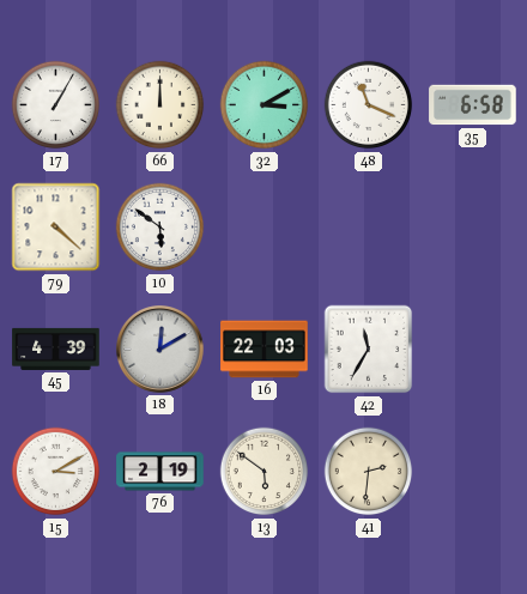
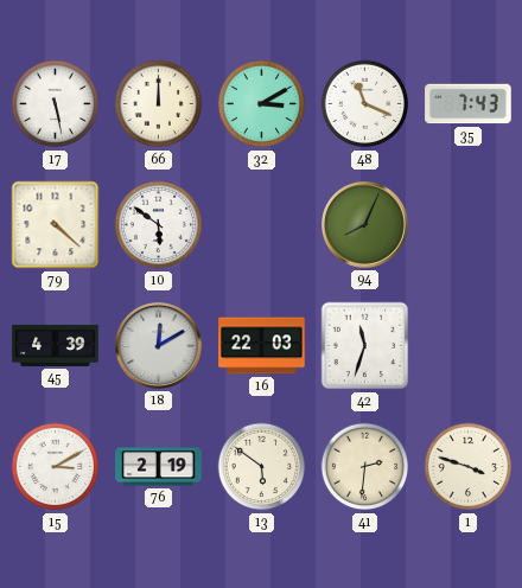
17: 1:05 -> 5:28
35: 6:58 -> 7:43
94: none -> 8:04
42: 11:35 -> 11:33
1: none -> 3:48
